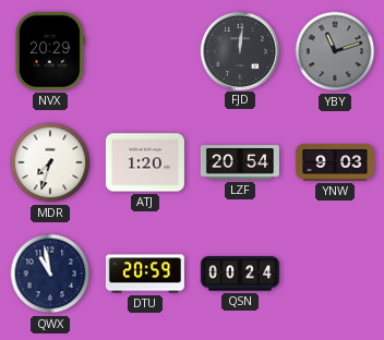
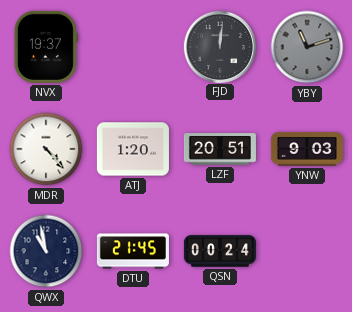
NVX: 20:29 -> 19:37
MDR: 7:33 -> 4:23
LZF: 20:54 -> 20:51
DTU: 20:59 -> 21:45
